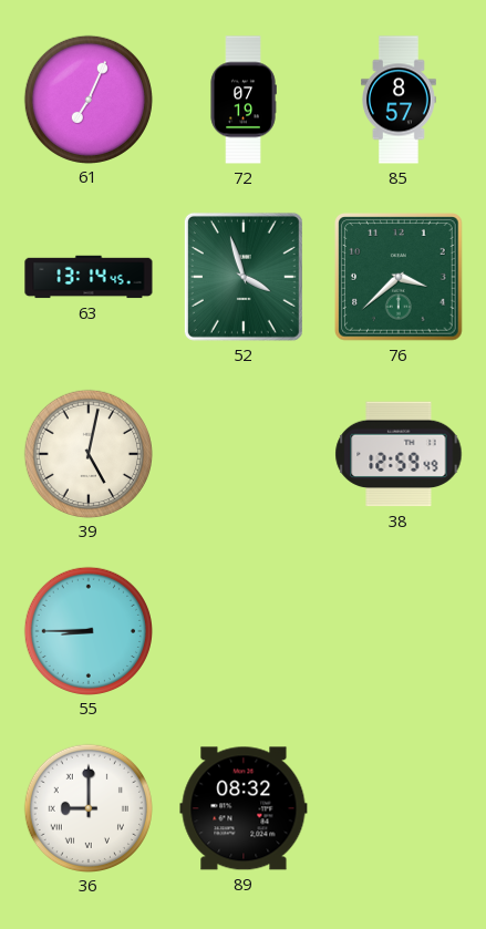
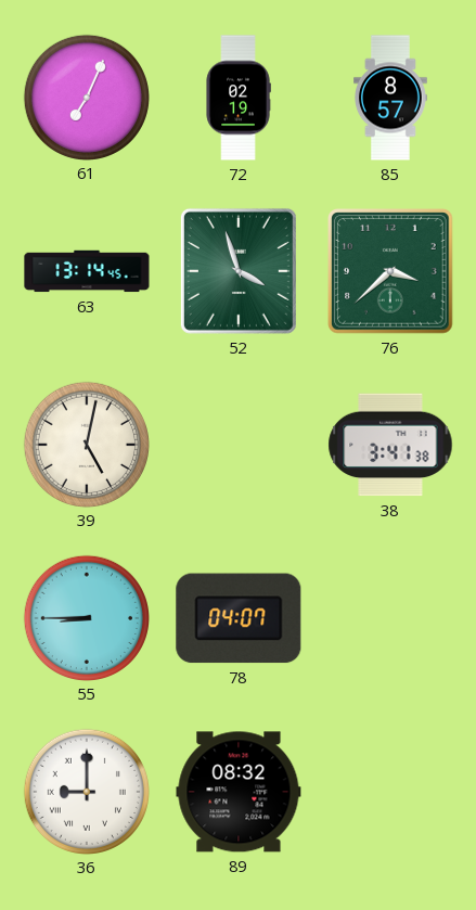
72: 07:19 -> 02:19
38: 12:59 -> 3:41
78: none -> 04:07
